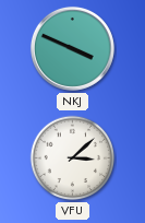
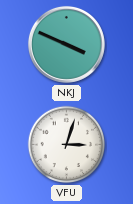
VFU: 3:08 -> 3:03
